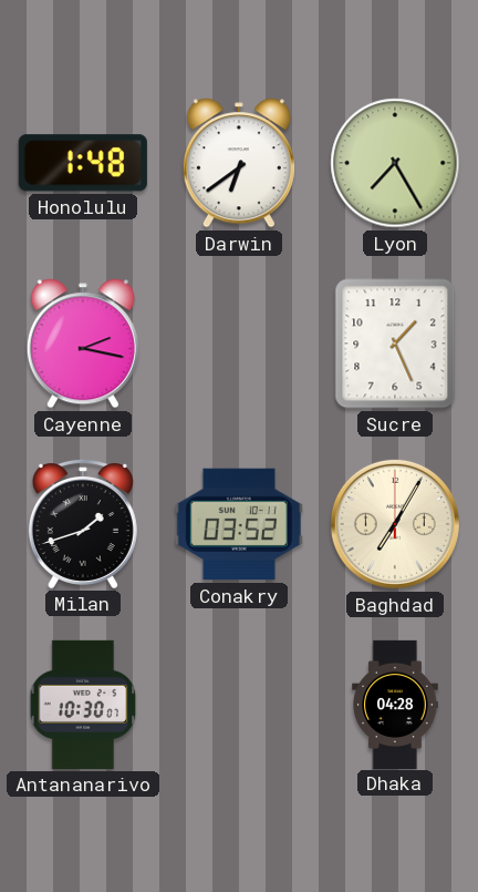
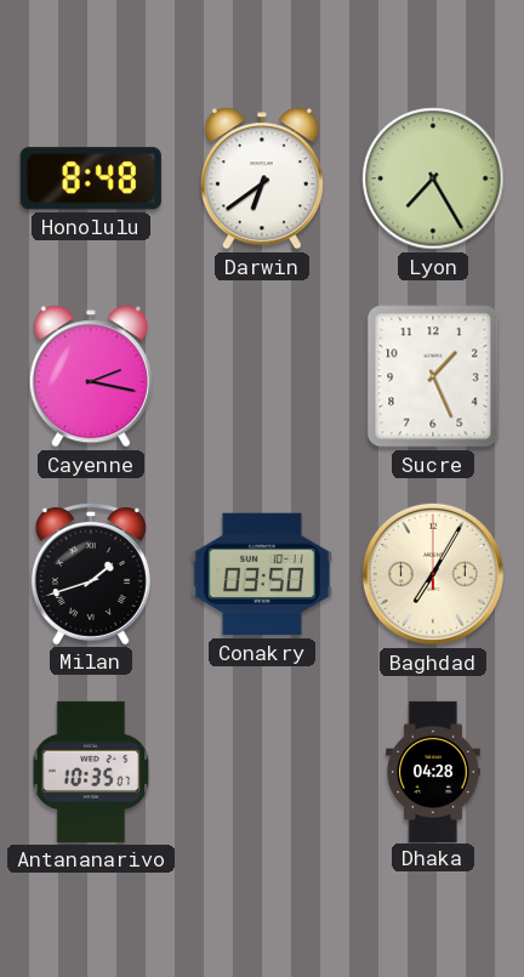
Honolulu: 1:48 -> 8:48
Conakry: 03:52 -> 03:50
Antananarivo: 10:30 -> 10:35
